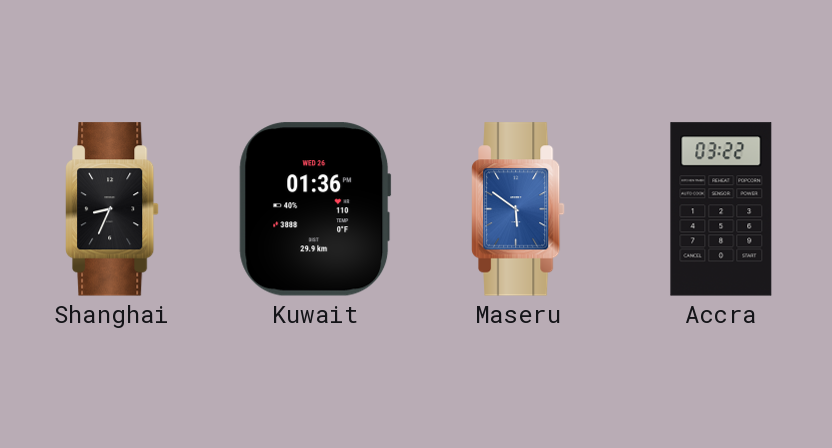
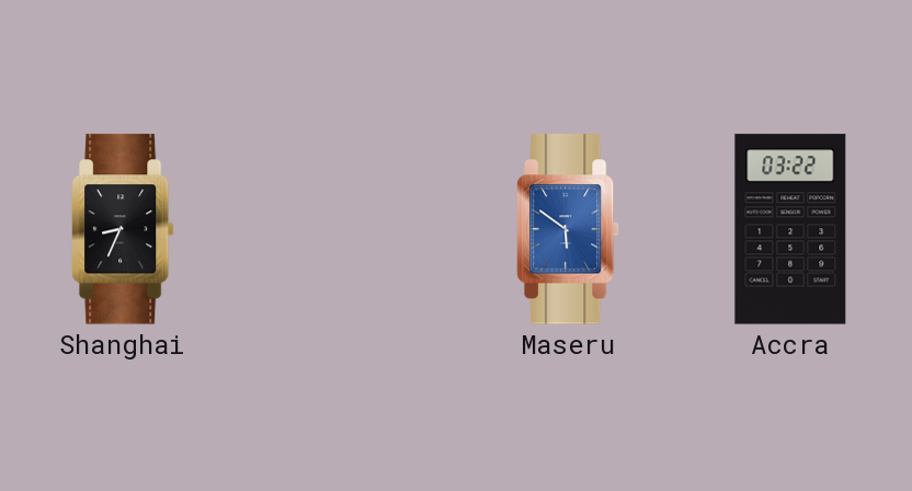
Kuwait: 01:36 -> none
